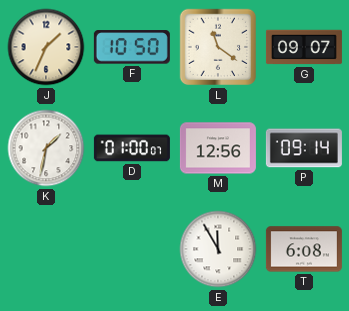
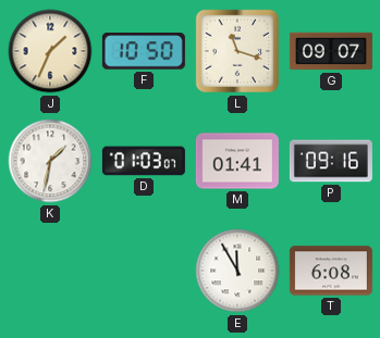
L: 11:21 -> 11:18
D: 01:00 -> 01:03
M: 12:56 -> 01:41
P: 09:14 -> 09:16
